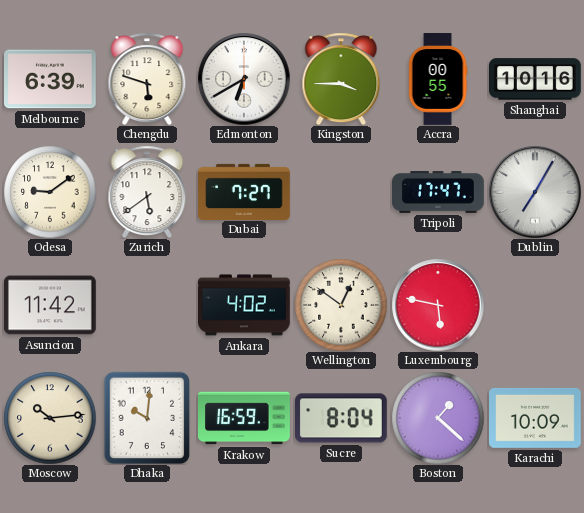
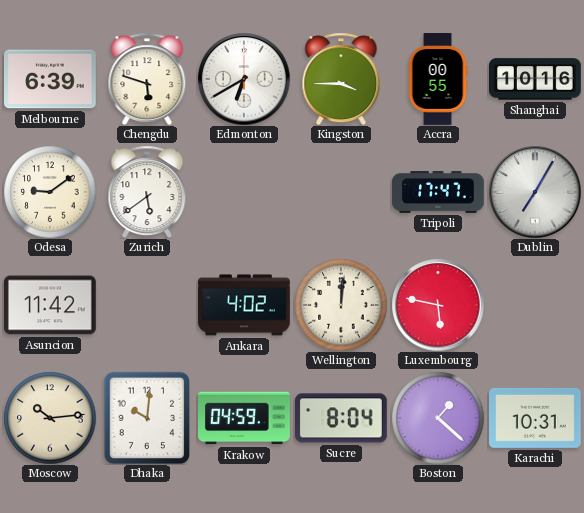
Dubai: 7:27 -> none
Wellington: 12:51 -> 12:01
Krakow: 16:59 -> 04:59
Karachi: 10:09 -> 10:31
